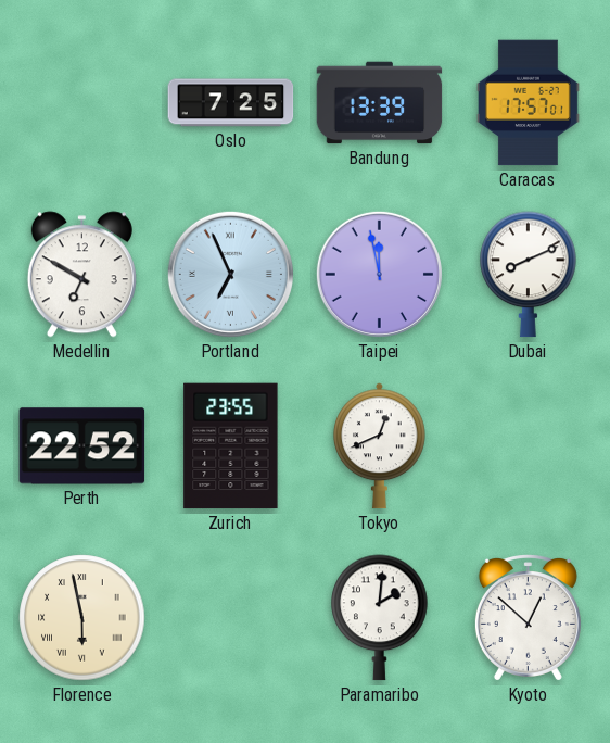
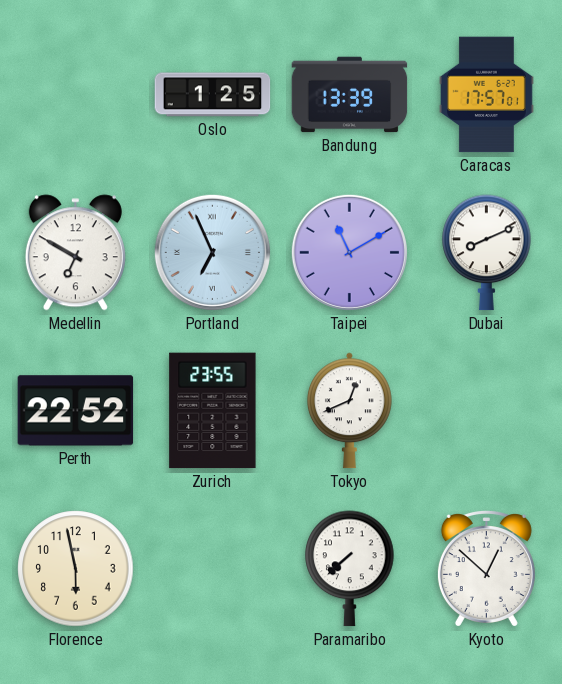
Oslo: 7:25 -> 1:25
Taipei: 11:58 -> 11:10
Florence numerals: Roman -> Arabic
Paramaribo: 2:01 -> 7:38
